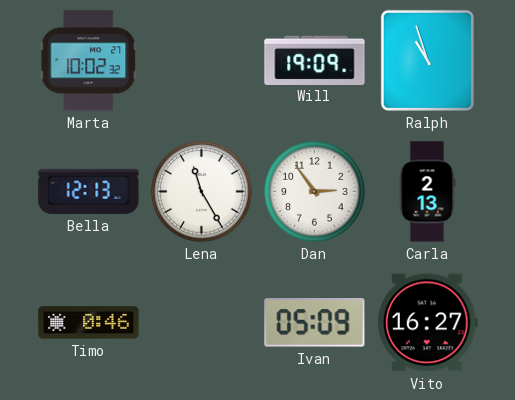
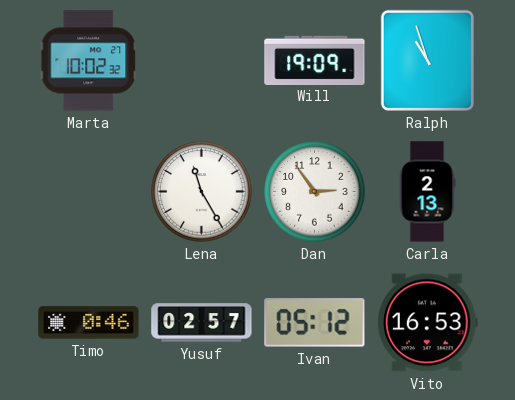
Bella: 12:13 -> none
Yusuf: none -> 02:57
Ivan: 05:09 -> 05:12
Vito: 16:27 -> 16:53
